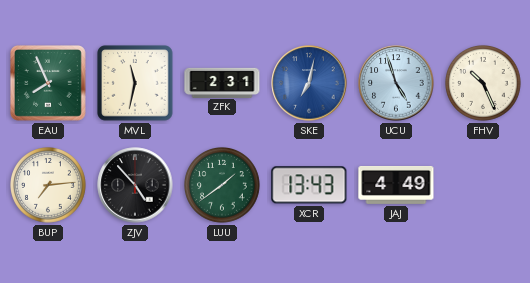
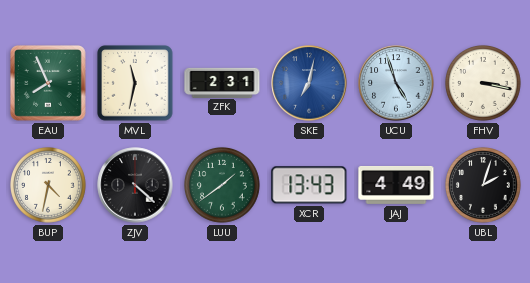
FHV: 10:26 -> 3:17
BUP: 7:14 -> 4:32
ZJV: 4:53 -> 4:22
UBL: none -> 2:03
